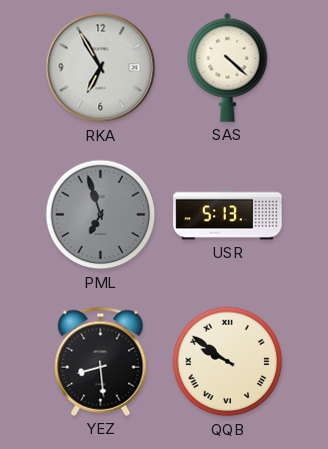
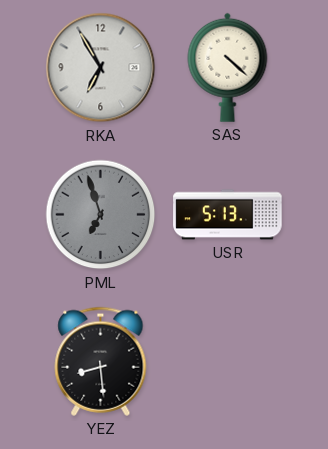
QQB: 9:51 -> none
